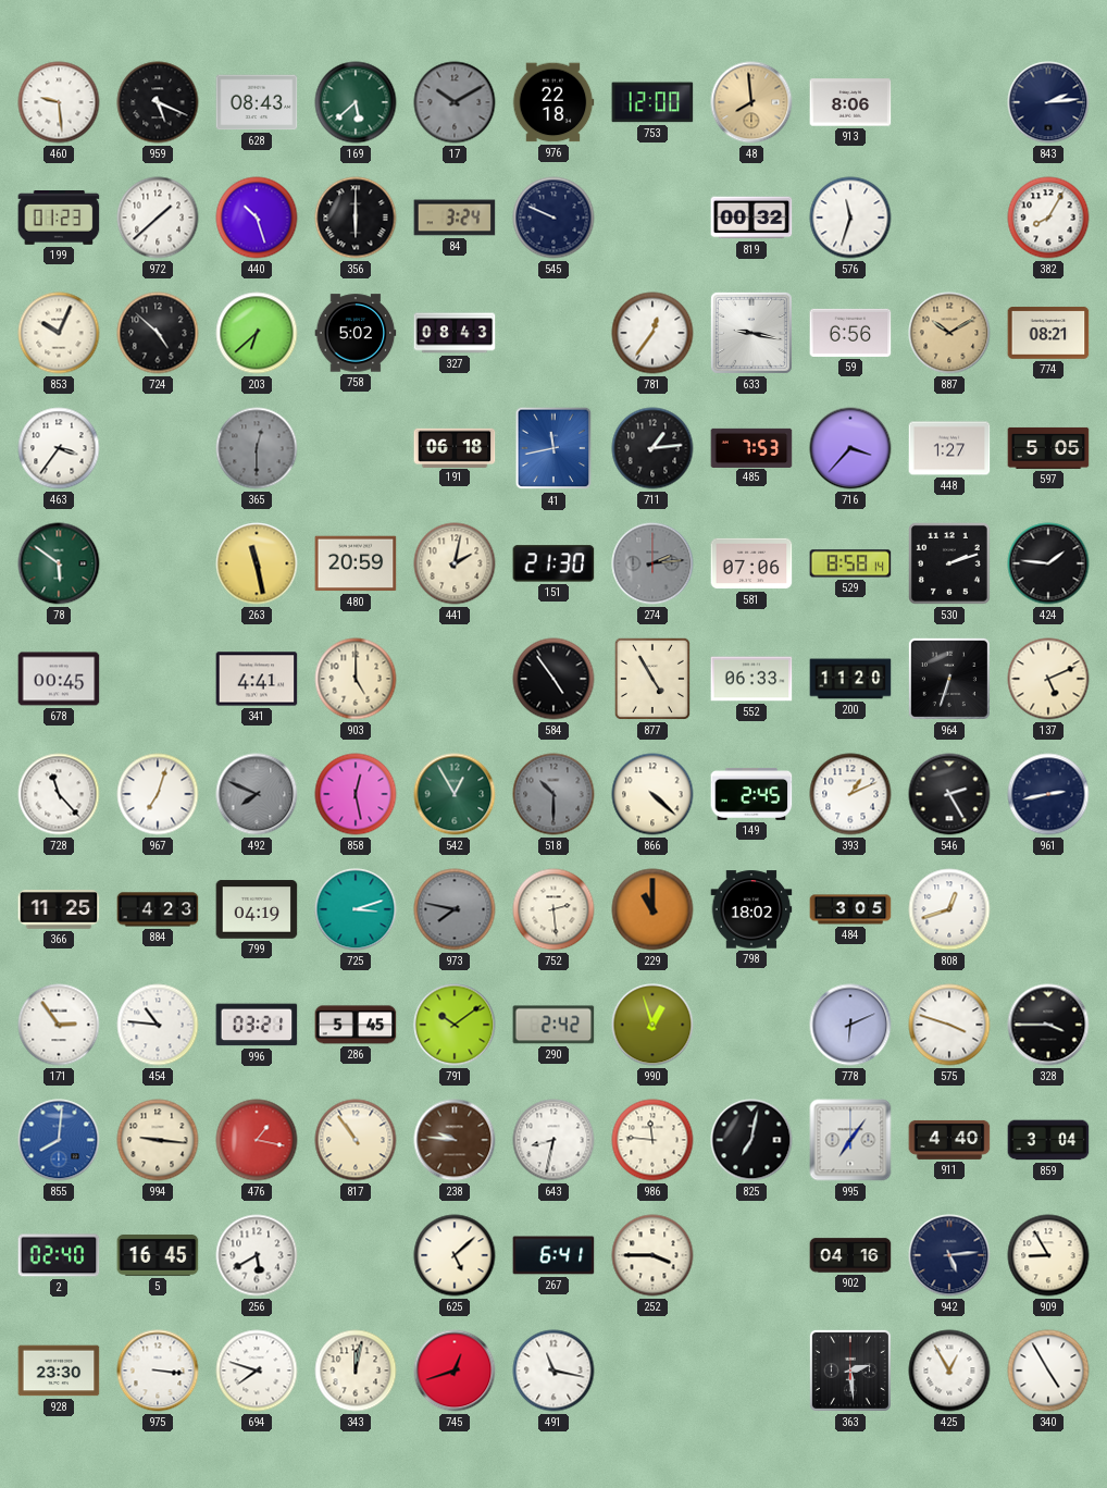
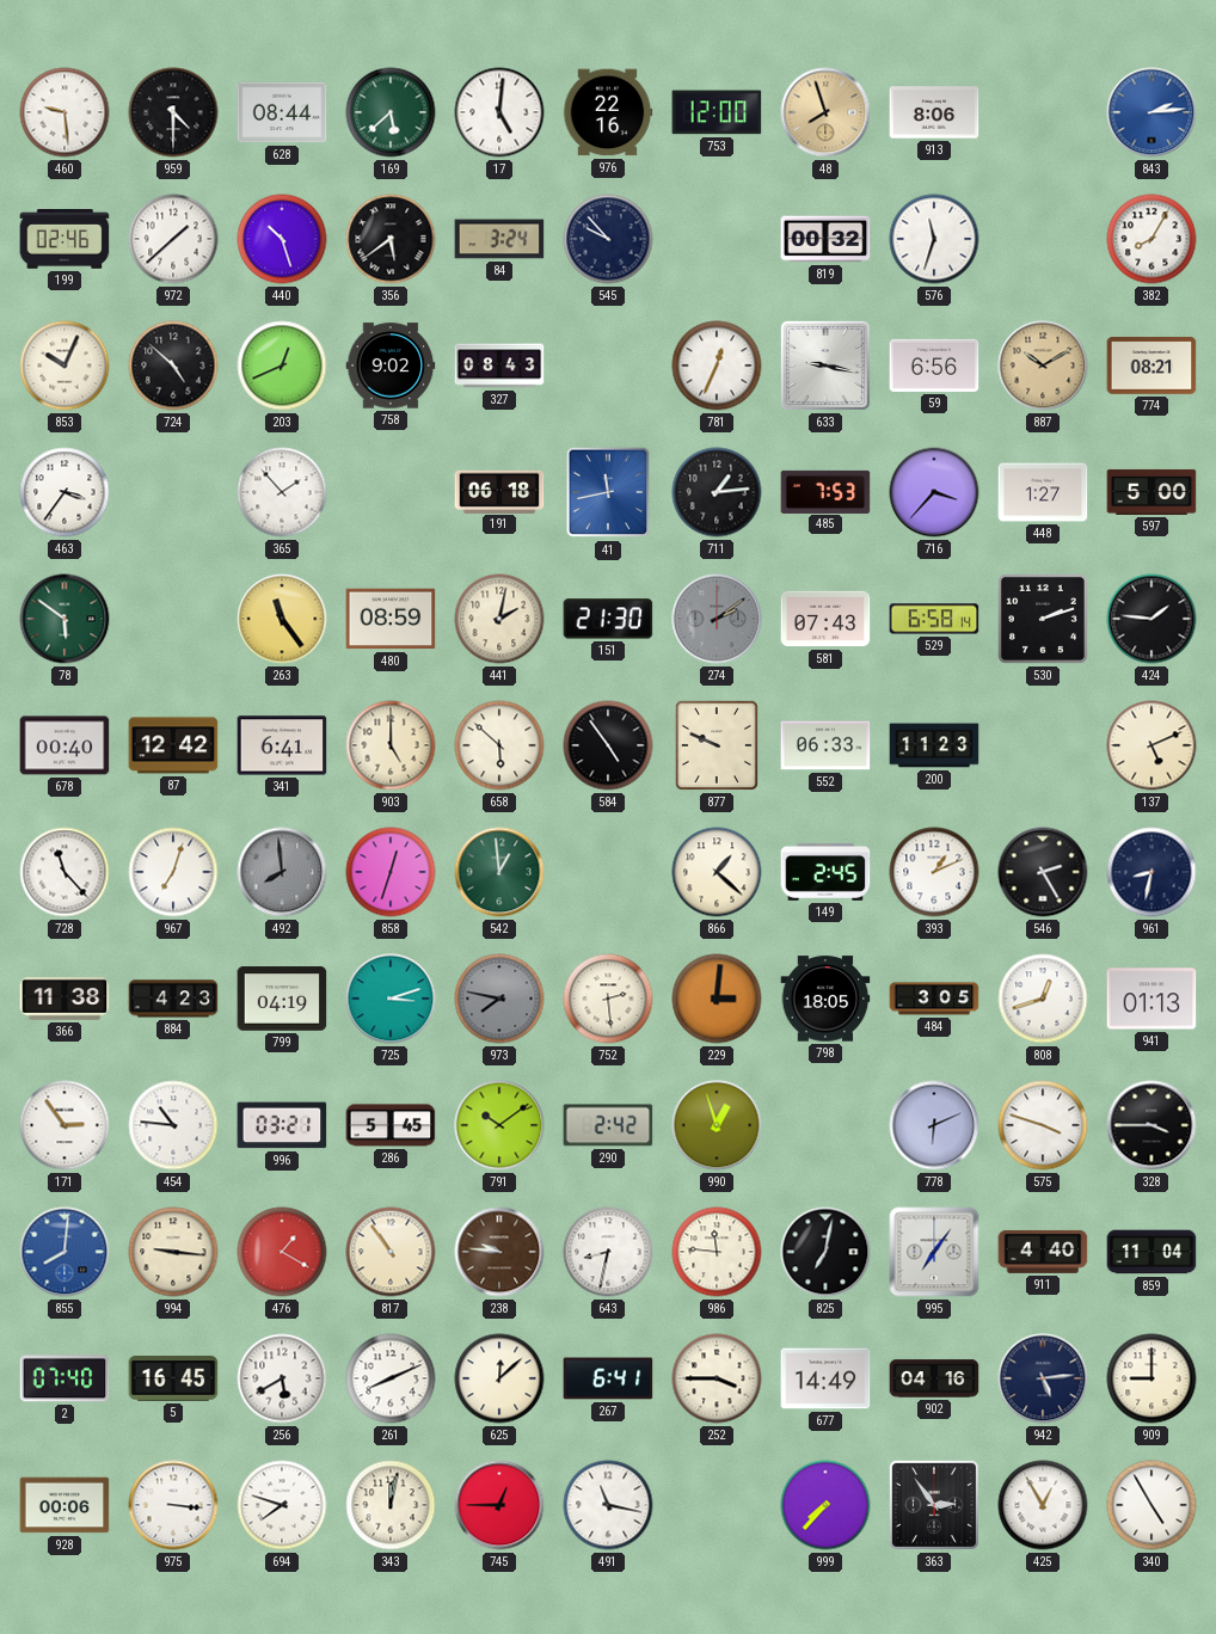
959: 5:19 -> 4:30
628: 08:43 -> 08:44
17: 10:10 -> 5:01
17 dial: grey -> white
976: 22:18 -> 22:16
48: 7:59 -> 7:57
843 dial: navy -> blue
199: 01:23 -> 02:46
356: 6:00 -> 5:39
545: 9:49 -> 9:53
203: 6:38 -> 12:41
758: 5:02 -> 9:02
781: 12:36 -> 12:34
365: 12:30 -> 1:53
365 dial: grey -> white
597: 5:05 -> 5:00
263: 11:28 -> 11:24
480: 20:59 -> 08:59
274: 2:14 -> 2:09
581: 07:06 -> 07:43
529: 8:58 -> 6:58
678: 00:45 -> 00:40
87: none -> 12:42
341: 4:41 -> 6:41
658: none -> 5:52
877: 4:55 -> 9:49
200: 11:20 -> 11:23
964: 6:33 -> none
492: 7:49 -> 7:59
858: 12:28 -> 12:33
542: 12:55 -> 12:59
518: 10:30 -> none
866: 4:22 -> 1:22
961: 2:43 -> 8:32
366: 11:25 -> 11:38
229: 11:00 -> 3:01
798: 18:02 -> 18:05
941: none -> 01:13
476: 1:17 -> 1:20
859: 3:04 -> 11:04
2: 02:40 -> 07:40
261: none -> 8:11
625: 5:08 -> 12:08
677: none -> 14:49
909: 8:55 -> 9:00
928: 23:30 -> 00:06
745: 12:42 -> 12:45
999: none -> 7:37
363: 2:29 -> 2:54
